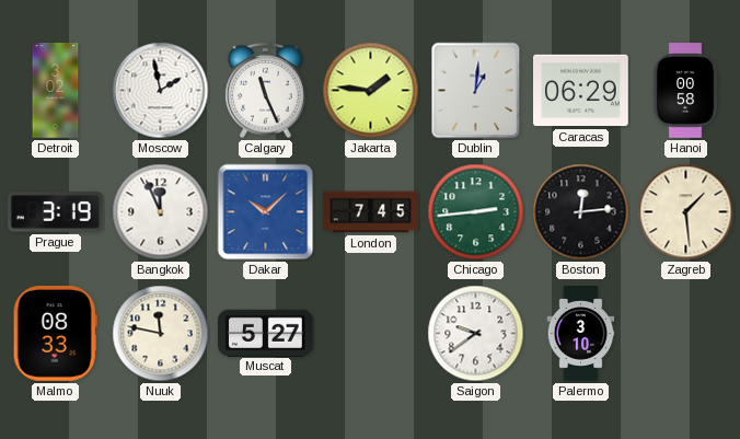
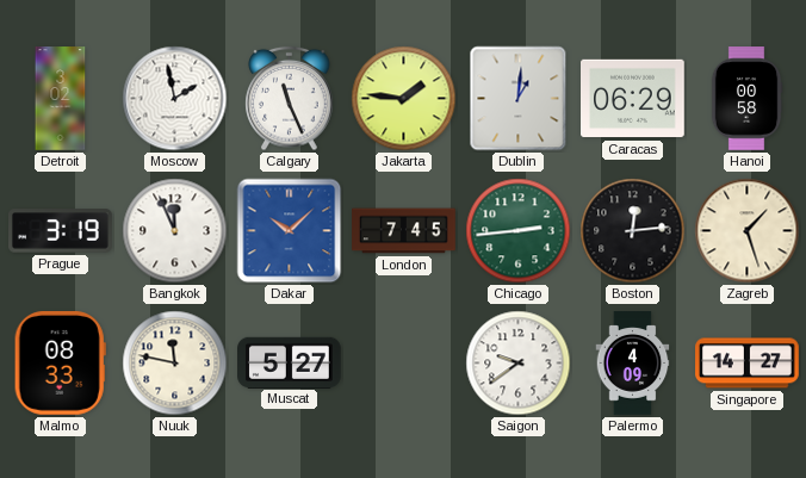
Zagreb: 1:29 -> 1:27
Palermo: 3:10 -> 4:09
Singapore: none -> 14:27
